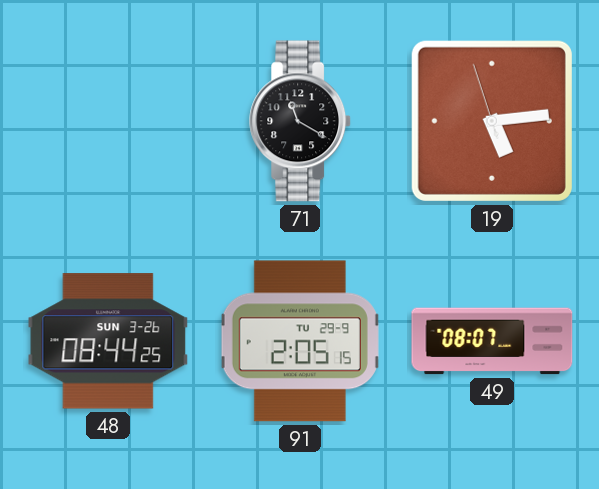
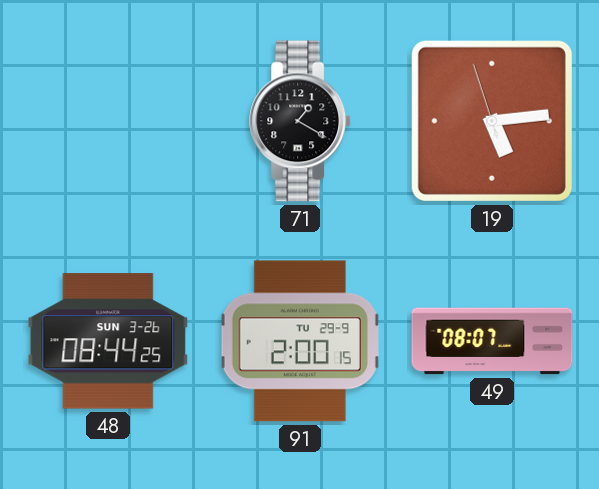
71: 11:20 -> 1:20
91: 2:05 -> 2:00
